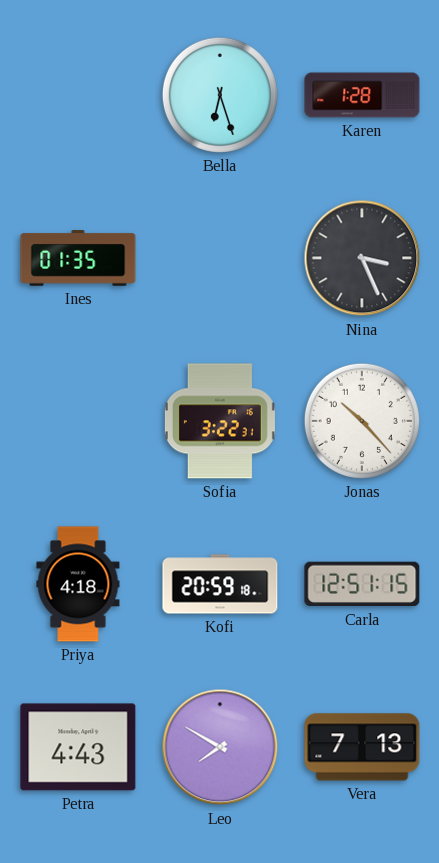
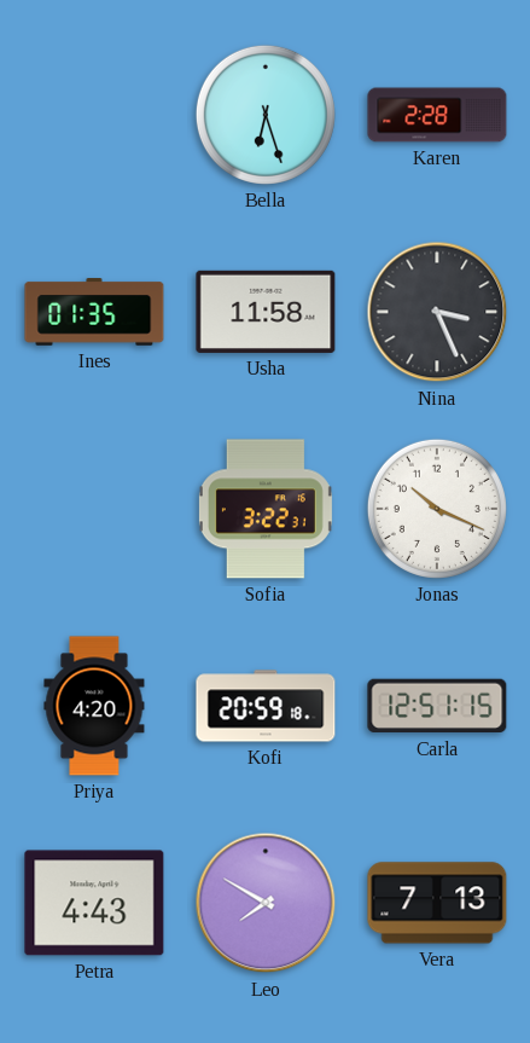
Karen: 1:28 -> 2:28
Usha: none -> 11:58
Jonas: 10:23 -> 10:19
Priya: 4:18 -> 4:20
